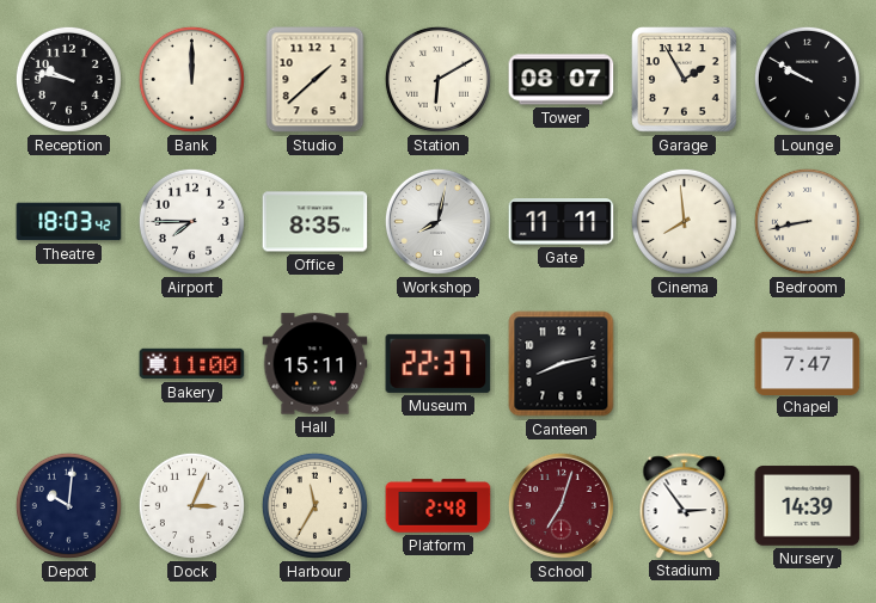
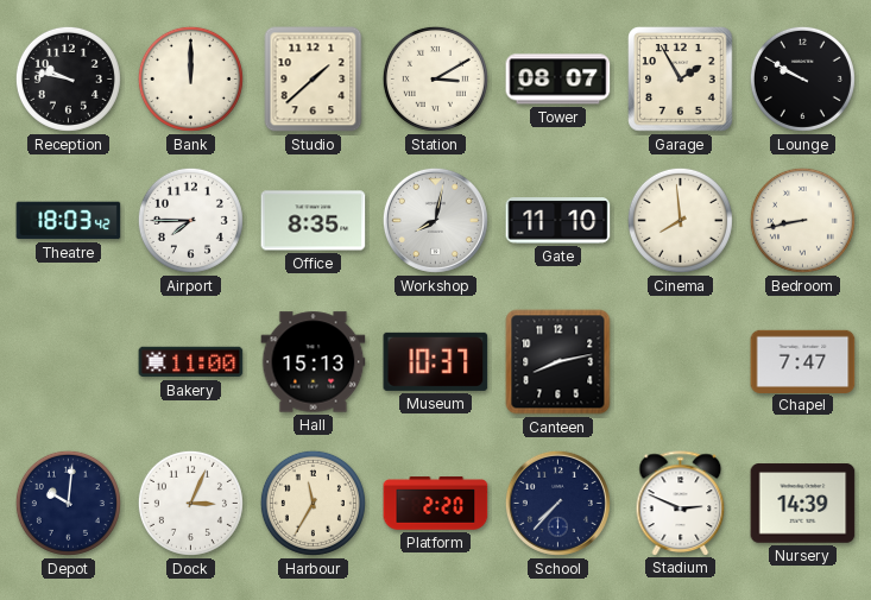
Station: 6:10 -> 3:10
Gate: 11:11 -> 11:10
Hall: 15:11 -> 15:13
Museum: 22:37 -> 10:37
Platform: 2:48 -> 2:20
School: 7:03 -> 7:37
School dial: burgundy -> navy
Stadium: 2:54 -> 2:49
